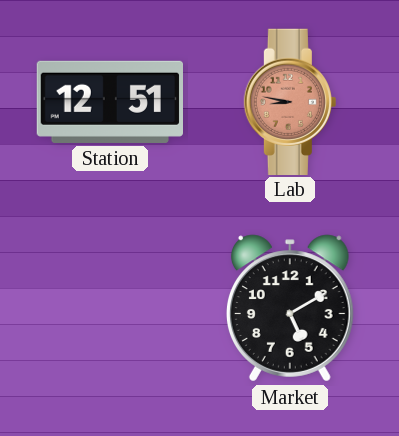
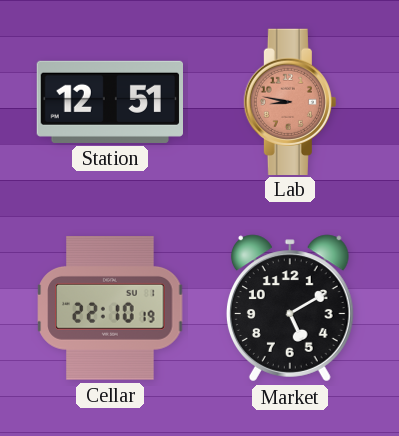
Cellar: none -> 22:10
